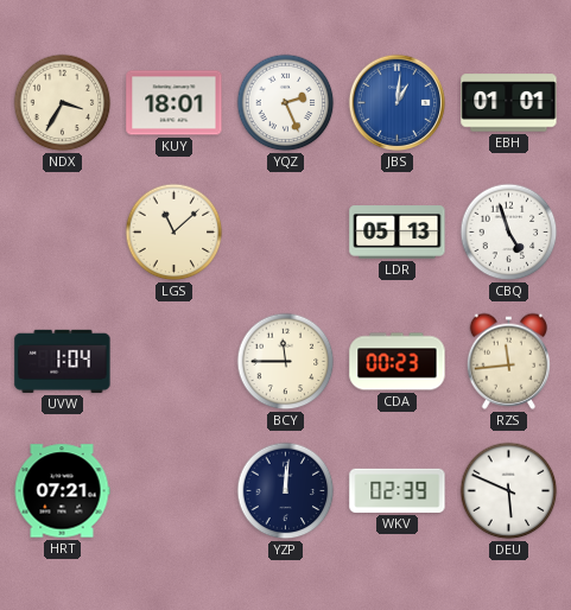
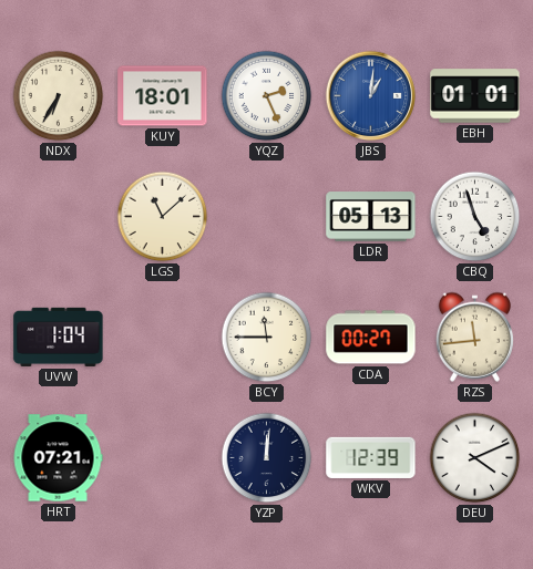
NDX: 3:35 -> 6:35
CDA: 00:23 -> 00:27
WKV: 02:39 -> 12:39
DEU: 5:49 -> 4:11
